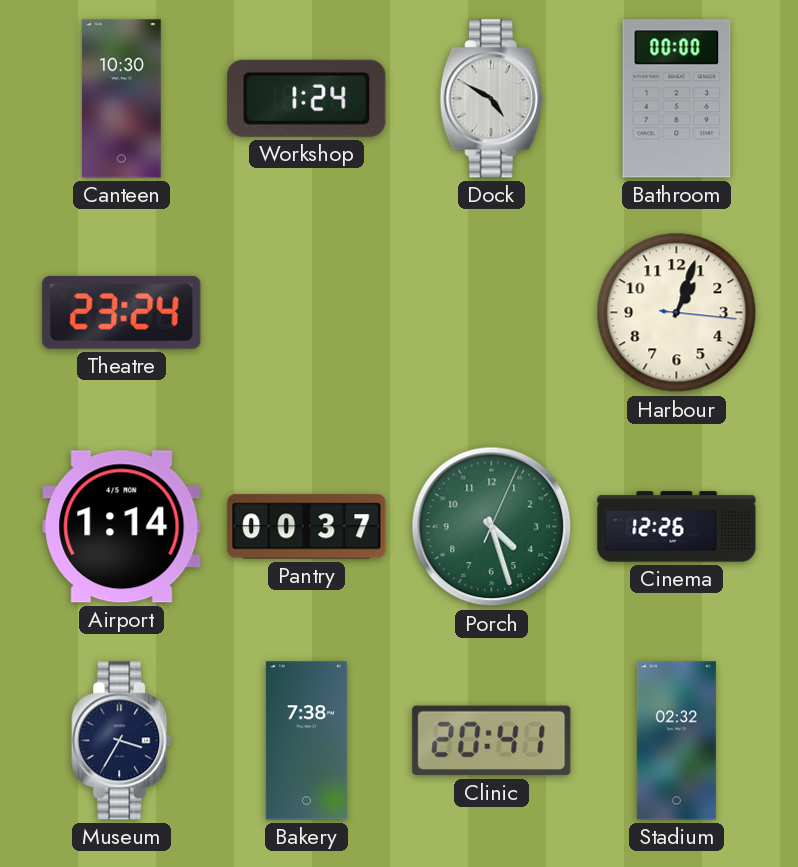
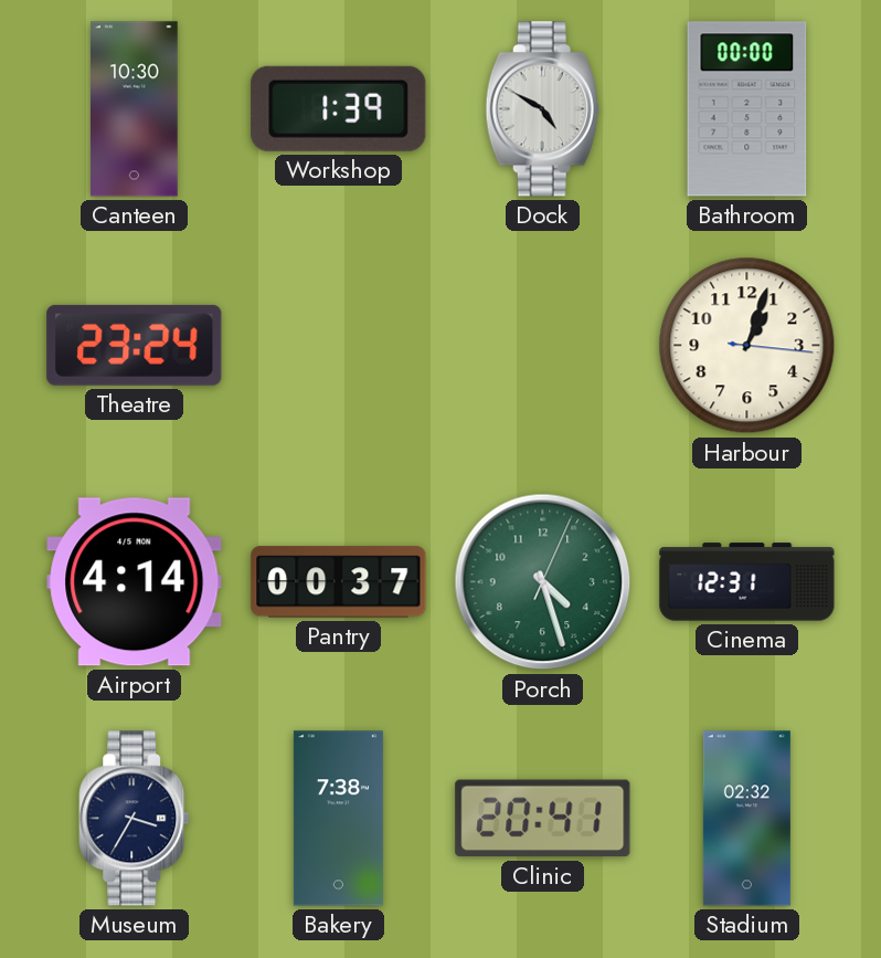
Workshop: 1:24 -> 1:39
Airport: 1:14 -> 4:14
Cinema: 12:26 -> 12:31
